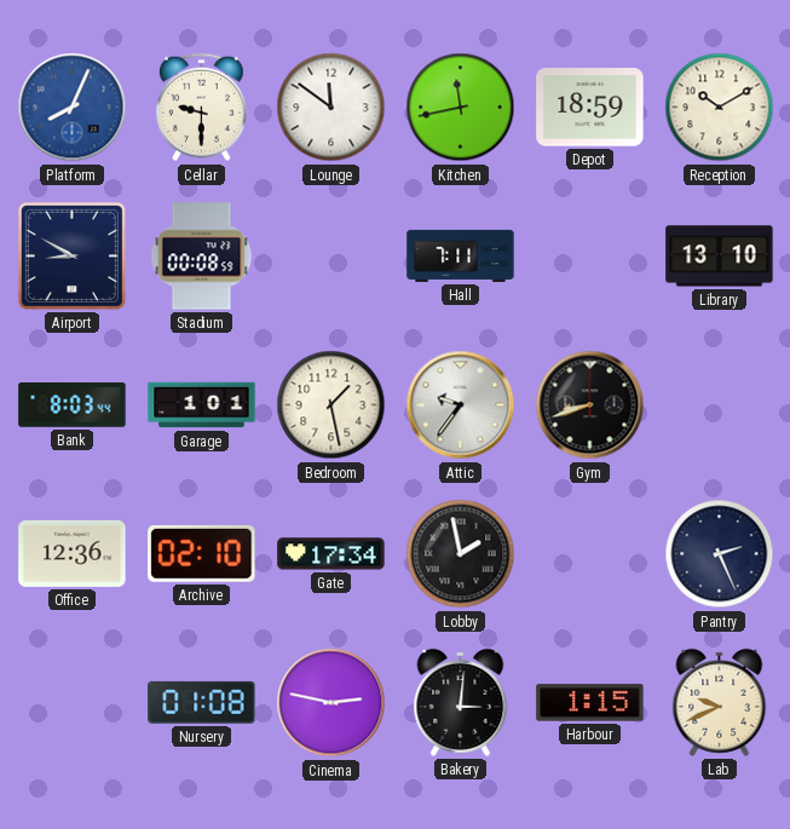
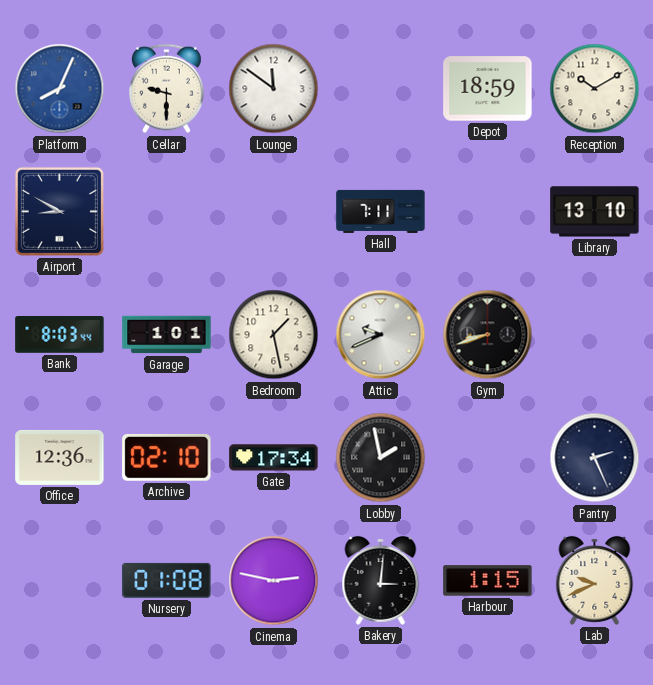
Kitchen: 11:43 -> none
Stadium: 00:08 -> none
Attic: 9:36 -> 9:41
